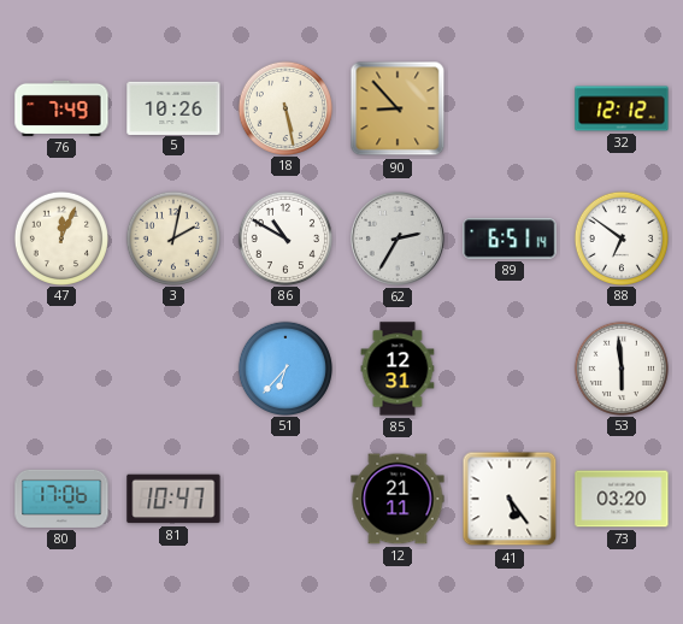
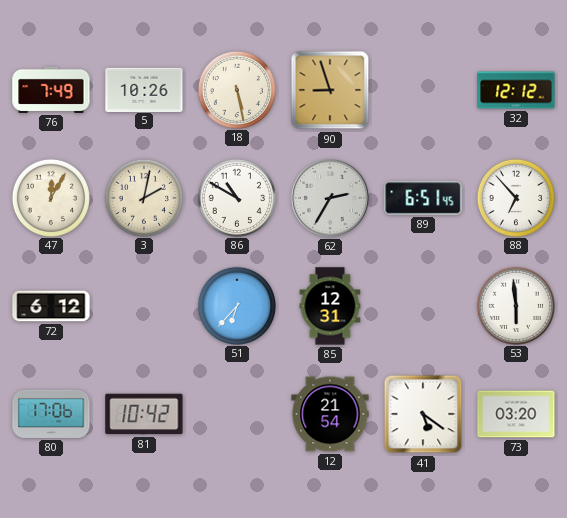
90: 8:53 -> 8:57
47: 12:04 -> 12:05
89: 6:51:14 -> 6:51:45
88: 6:51 -> 6:53
72: none -> 6:12
81: 10:47 -> 10:42
12: 21:11 -> 21:54
41: 5:24 -> 5:21
